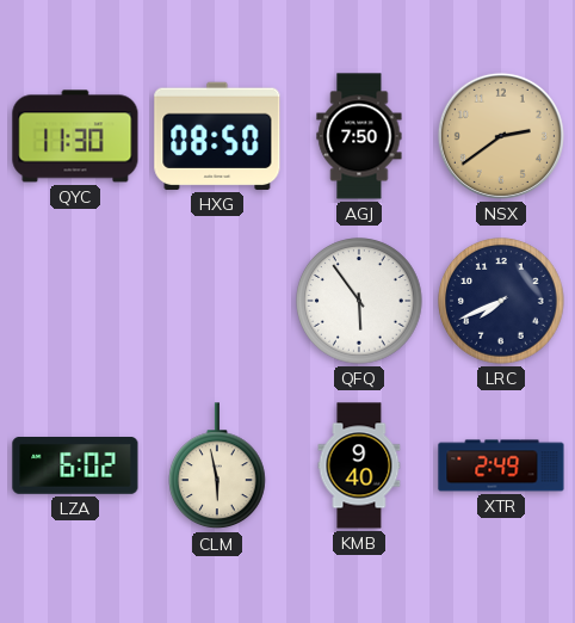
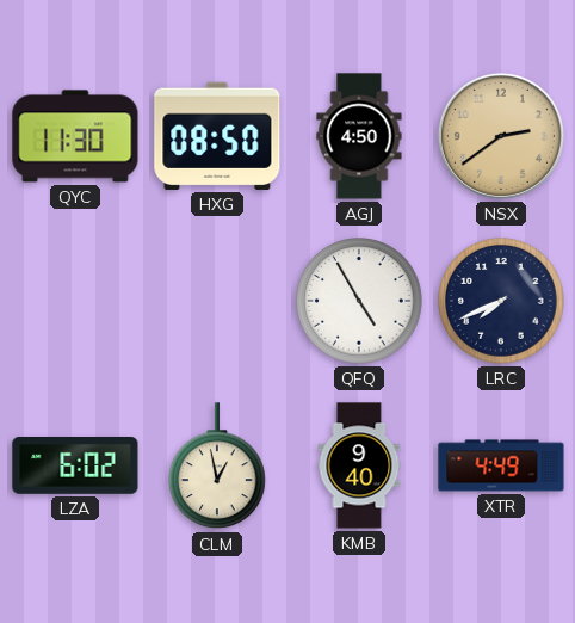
AGJ: 7:50 -> 4:50
QFQ: 5:54 -> 4:55
CLM: 5:58 -> 12:58
XTR: 2:49 -> 4:49
